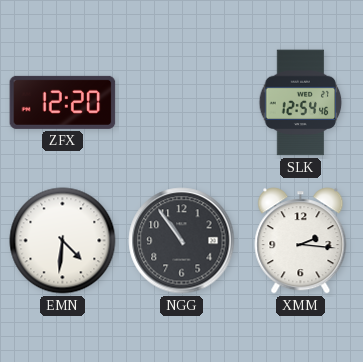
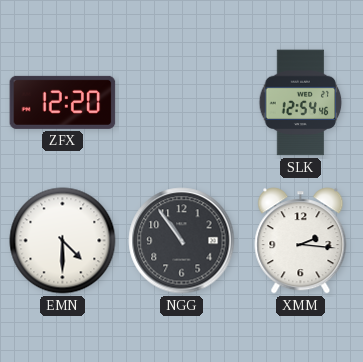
EMN: 4:31 -> 4:30
